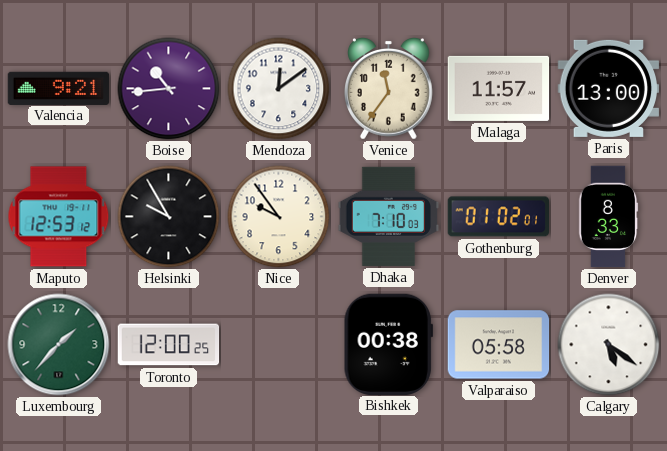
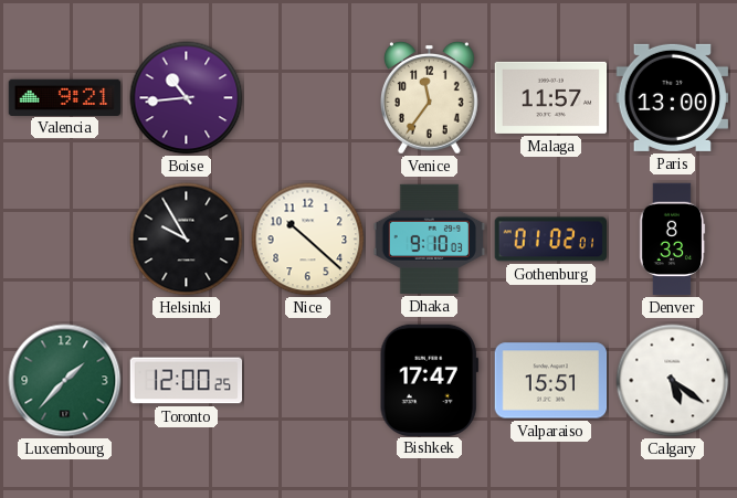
Mendoza: 12:09 -> none
Maputo: 12:53 -> none
Nice: 9:54 -> 10:22
Dhaka: 7:10 -> 9:10
Bishkek: 00:38 -> 17:47
Valparaiso: 05:58 -> 15:51
